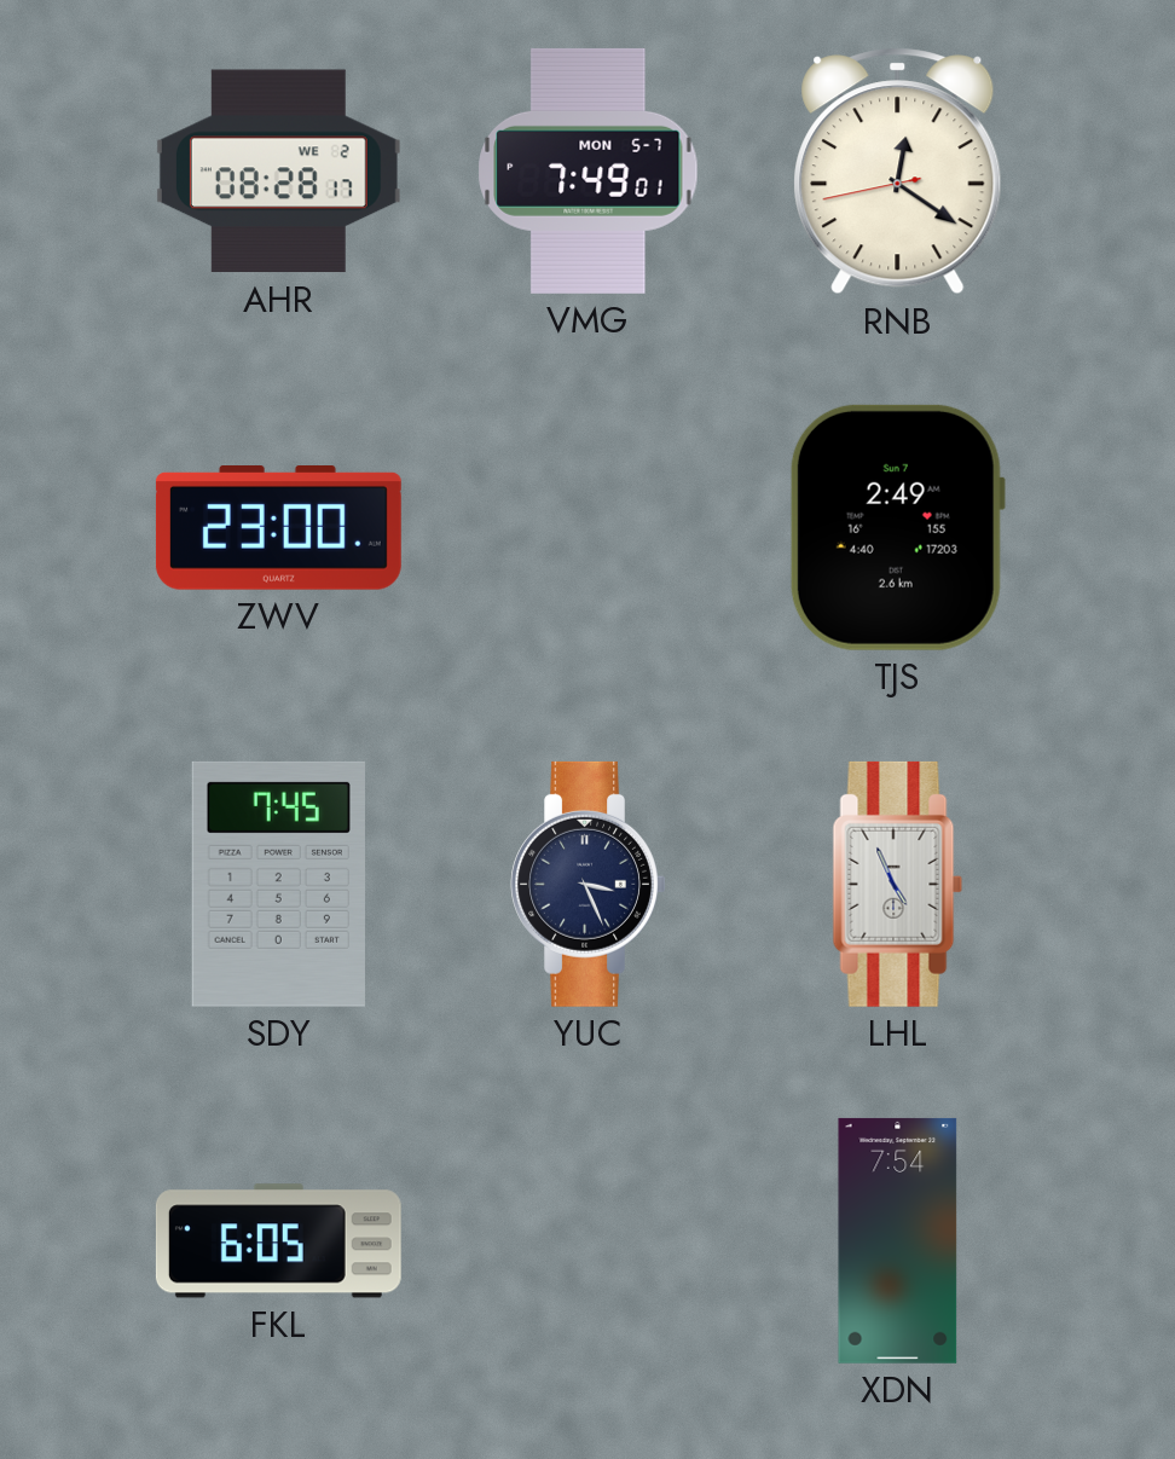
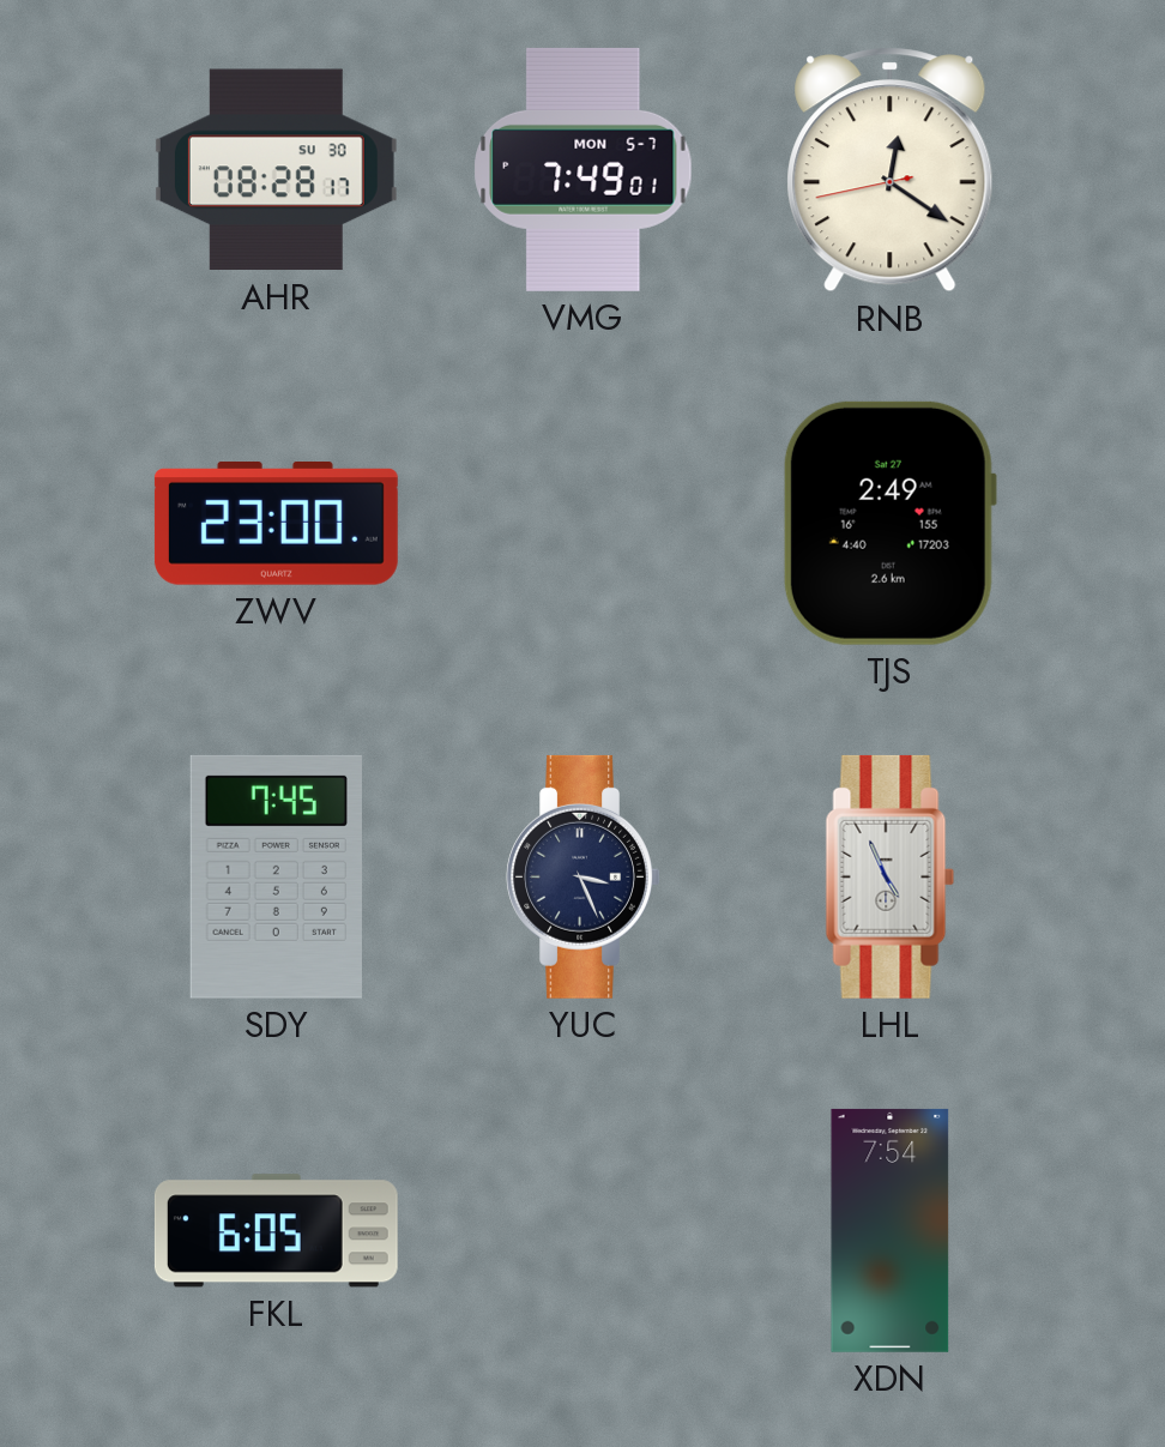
AHR date: WE 2 -> SU 30
TJS date: Sun 7 -> Sat 27
